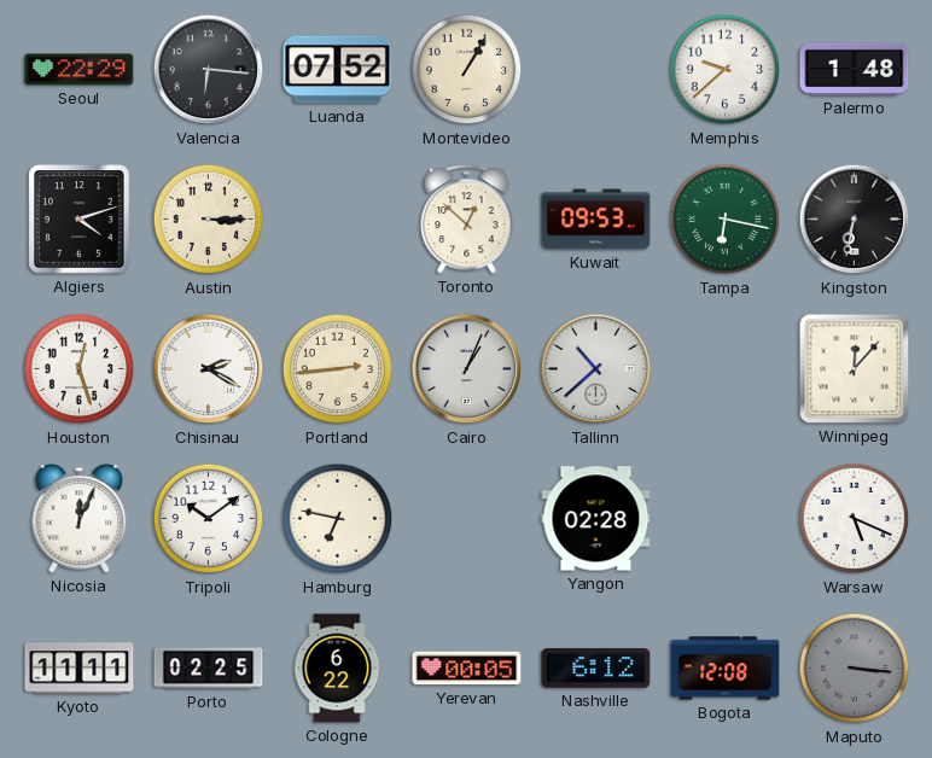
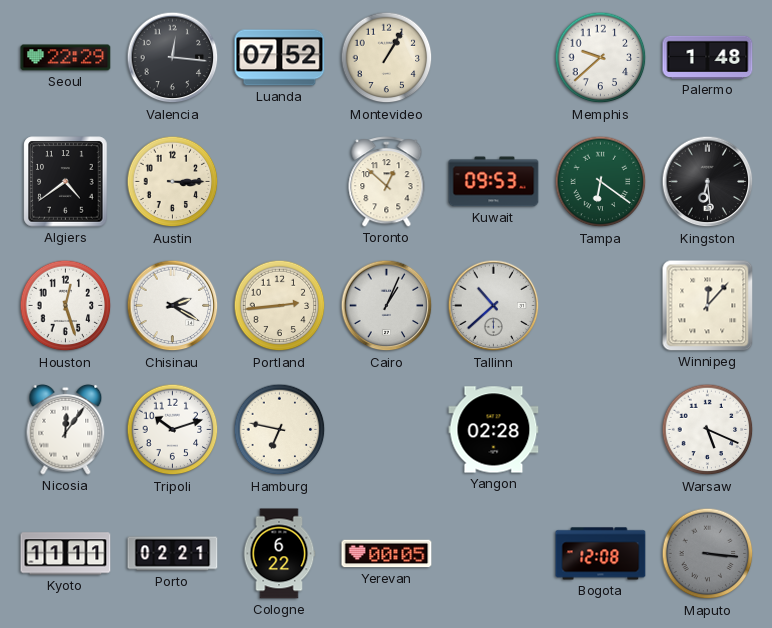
Valencia: 6:16 -> 12:16
Algiers: 4:12 -> 4:39
Tampa: 6:17 -> 6:21
Kingston: 6:32 -> 6:29
Nicosia: 12:04 -> 12:06
Tripoli: 10:09 -> 10:12
Porto: 02:25 -> 02:21
Nashville: 6:12 -> none
